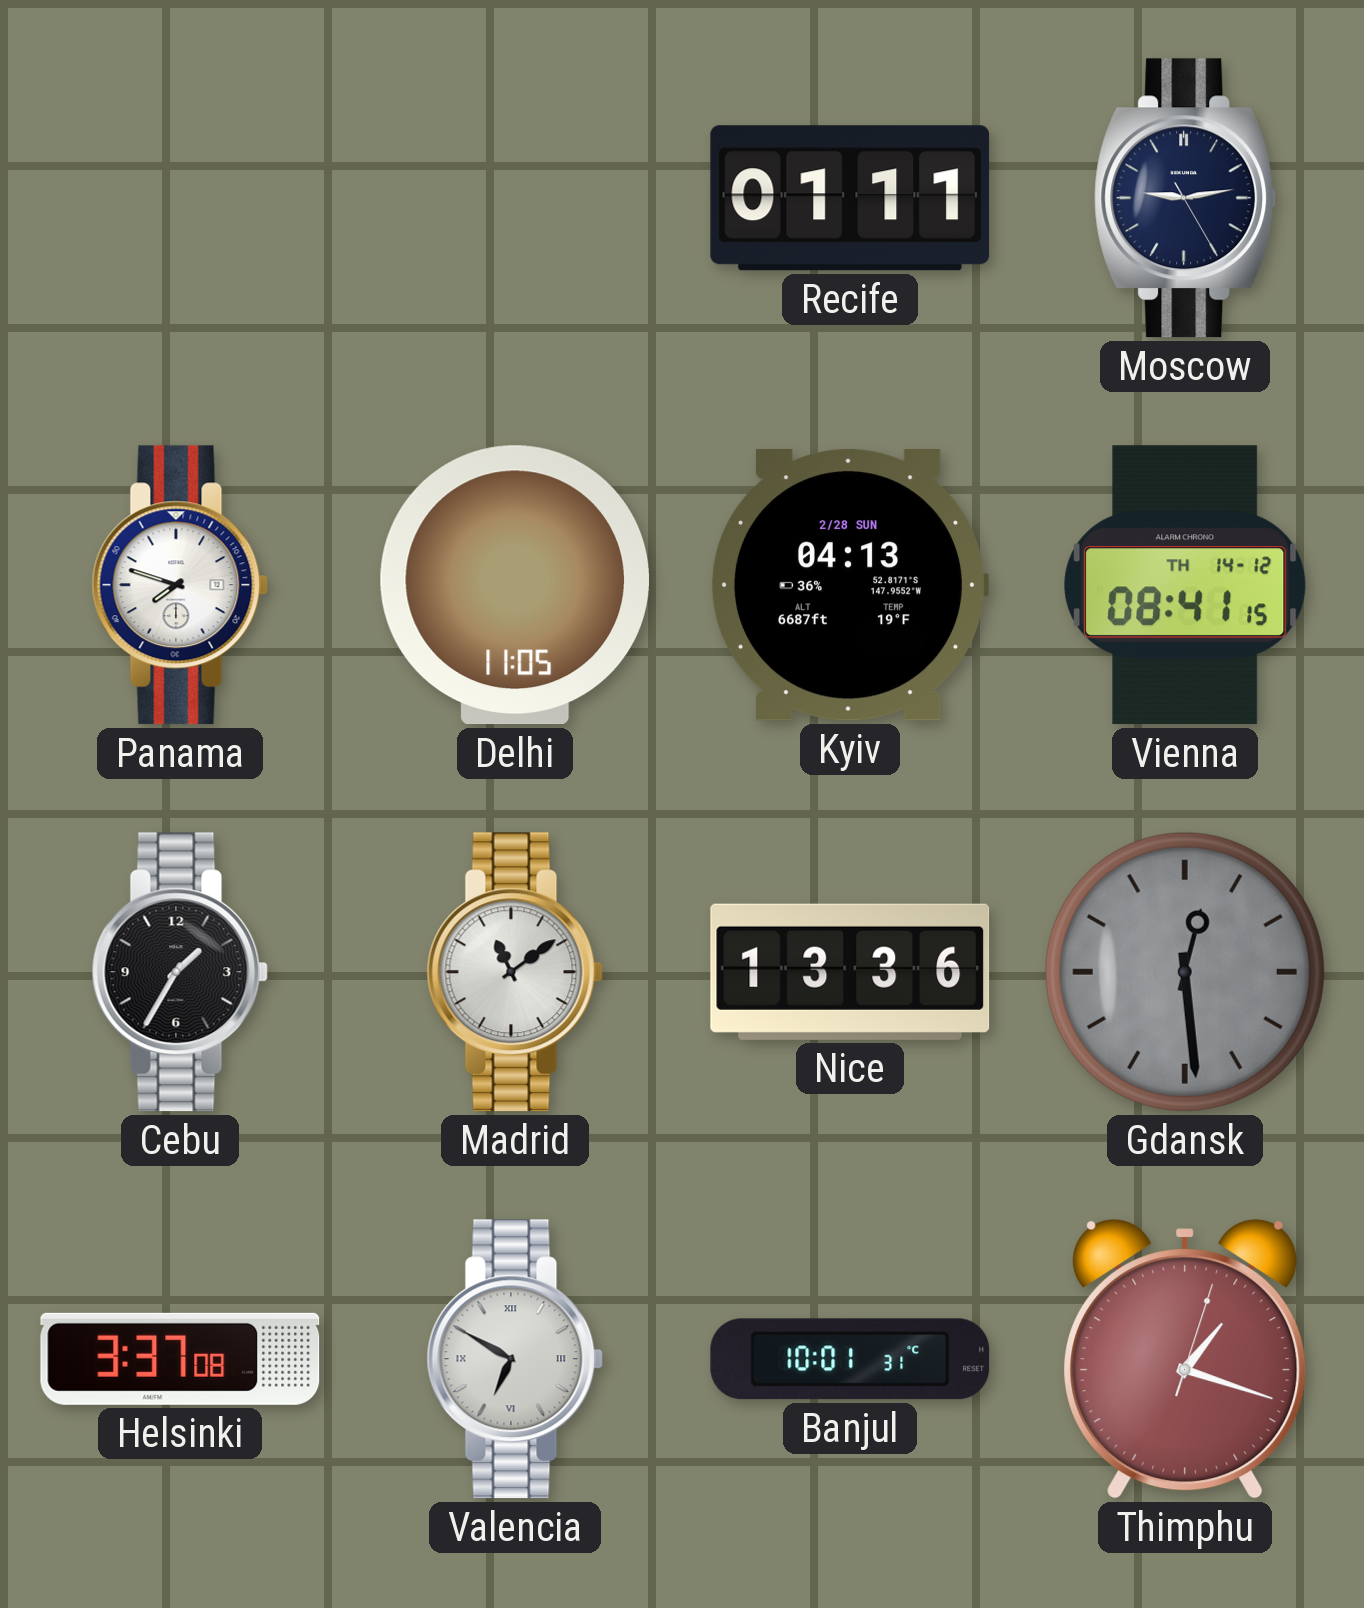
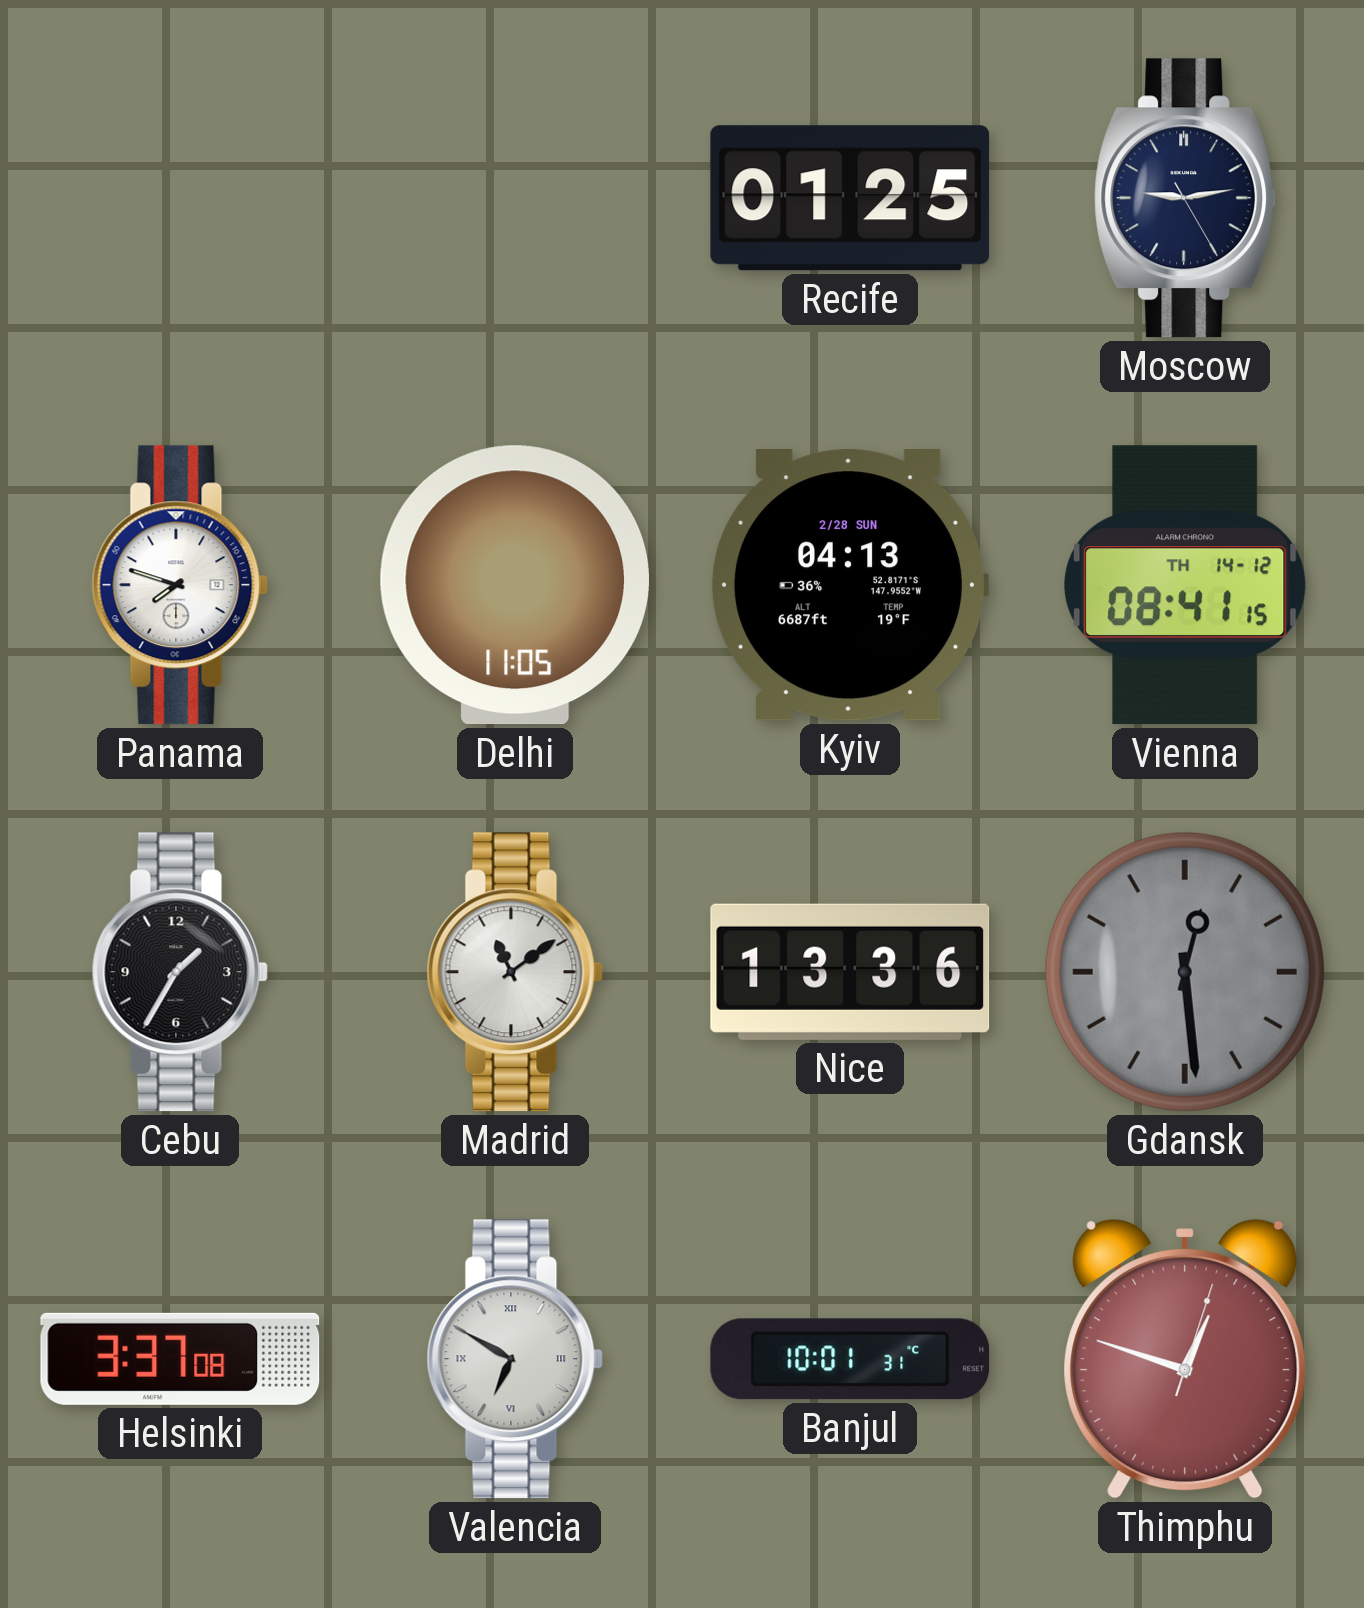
Recife: 01:11 -> 01:25
Thimphu: 1:18 -> 12:48
